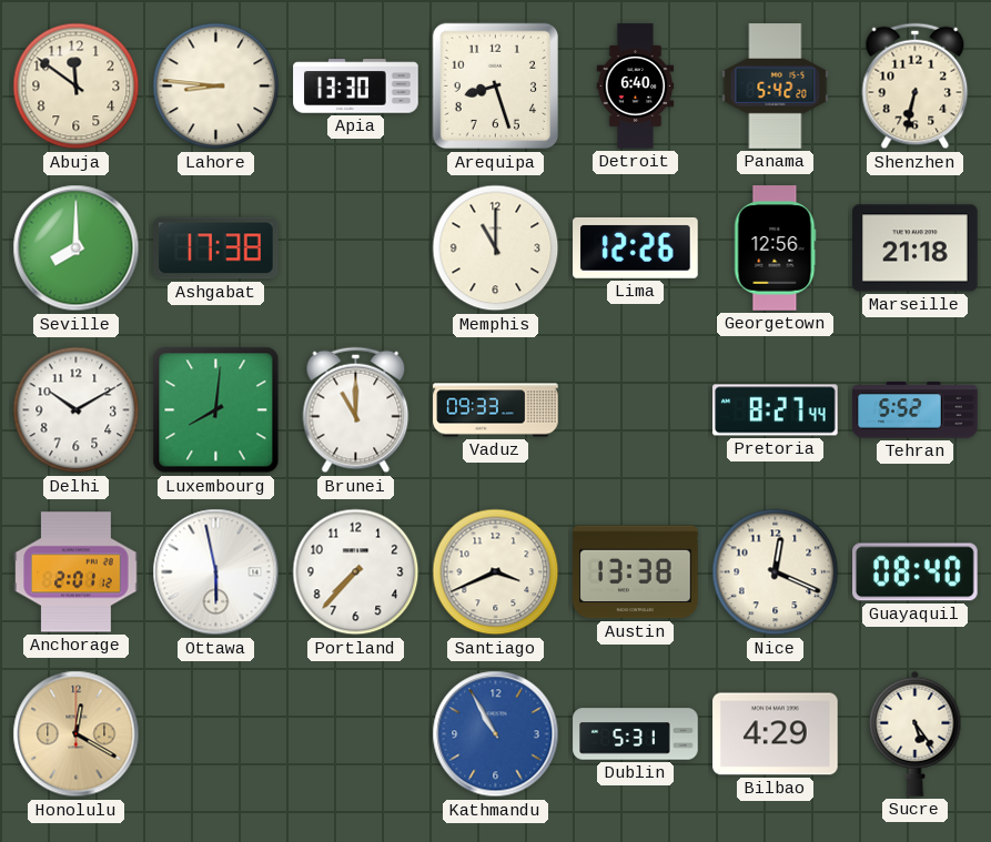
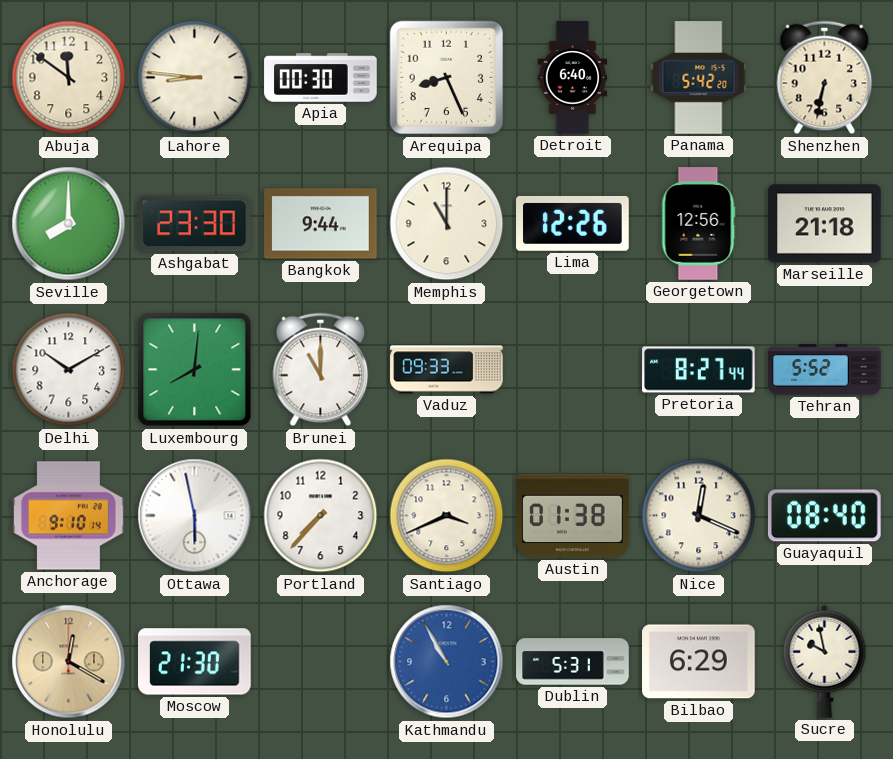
Apia: 13:30 -> 00:30
Arequipa: 8:27 -> 8:26
Ashgabat: 17:38 -> 23:30
Bangkok: none -> 9:44
Anchorage: 2:01 -> 9:10
Austin: 13:38 -> 01:38
Moscow: none -> 21:30
Bilbao: 4:29 -> 6:29
Sucre: 5:24 -> 9:58
